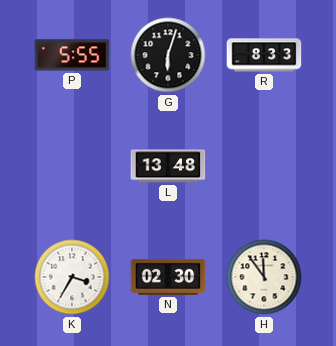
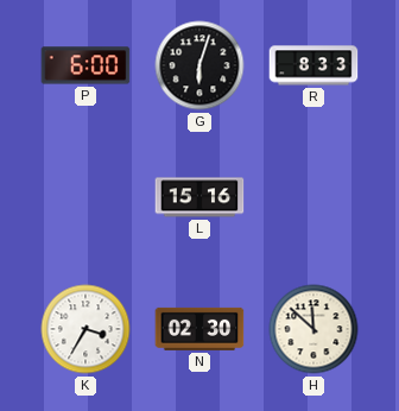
P: 5:55 -> 6:00
L: 13:48 -> 15:16
H: 11:54 -> 11:52
